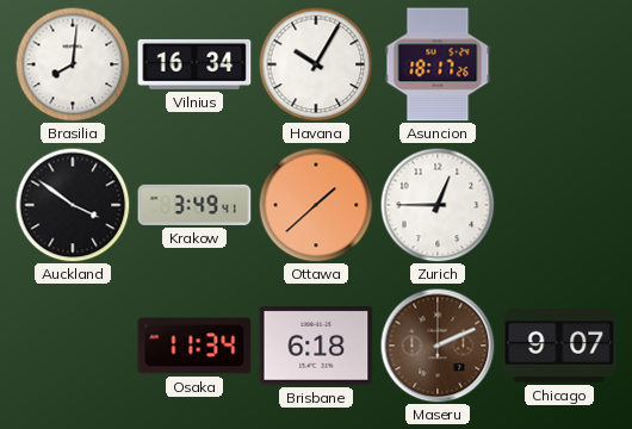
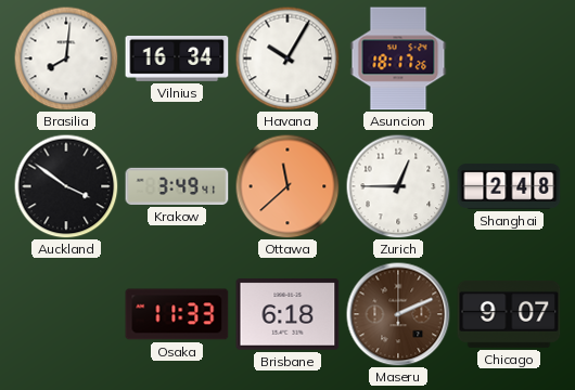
Ottawa: 1:38 -> 11:38
Shanghai: none -> 2:48
Osaka: 11:34 -> 11:33
